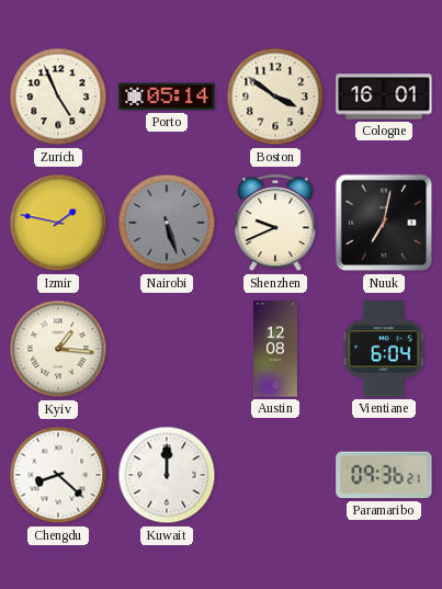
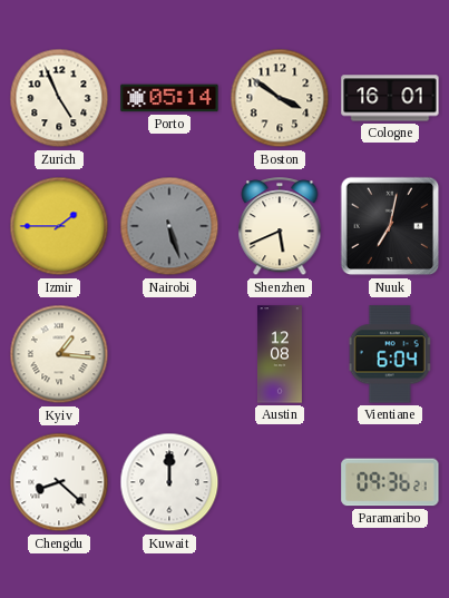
Izmir: 1:47 -> 1:45
Shenzhen: 9:41 -> 5:41
